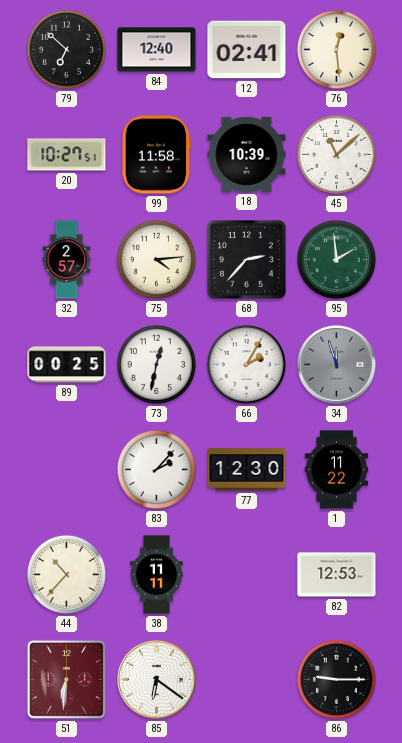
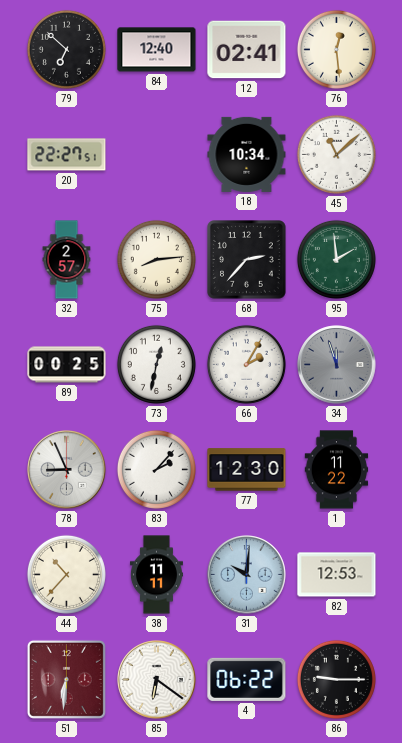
20: 10:27 -> 22:27
99: 11:58 -> none
18: 10:39 -> 10:34
75: 4:14 -> 8:14
78: none -> 8:56
31: none -> 10:01
4: none -> 06:22
